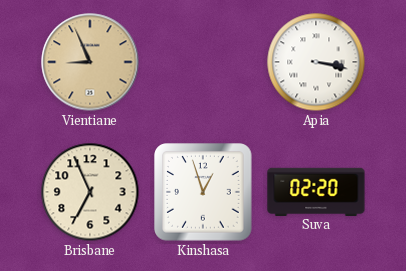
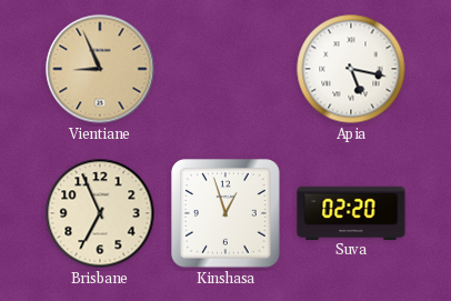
Apia: 3:17 -> 5:17
